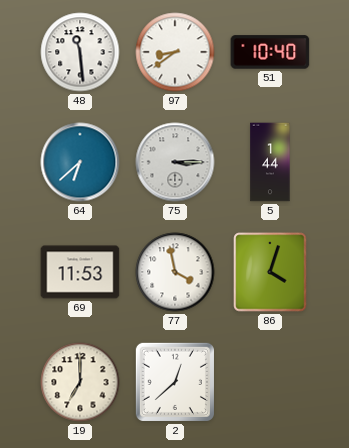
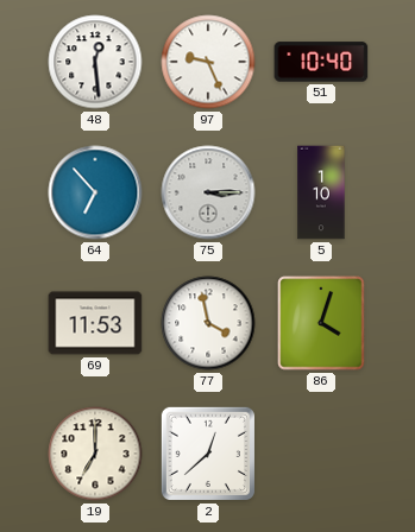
48: 11:29 -> 12:29
97: 8:39 -> 9:26
64: 6:38 -> 6:53
5: 1:44 -> 1:10
